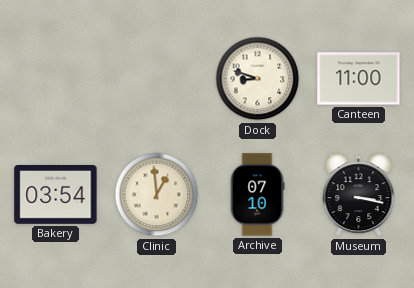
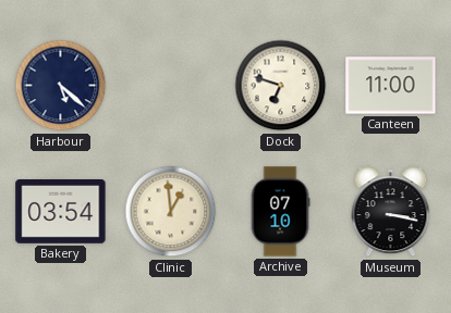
Harbour: none -> 5:22
Dock: 8:48 -> 6:48
